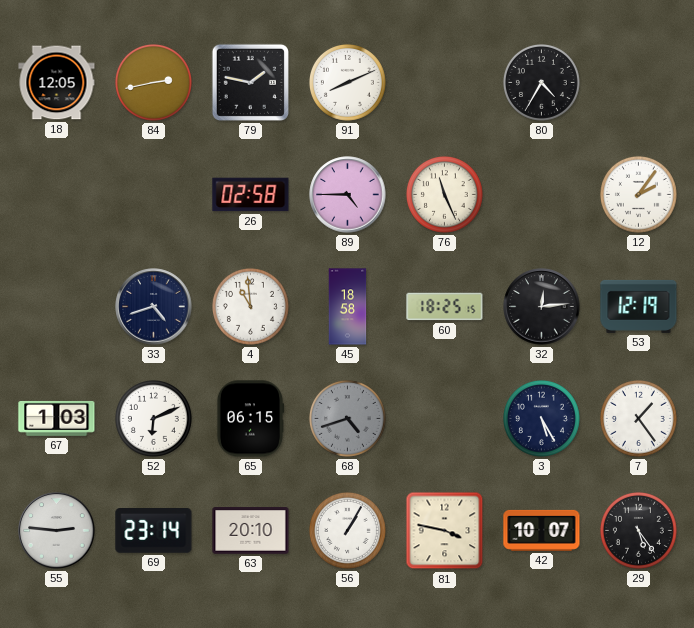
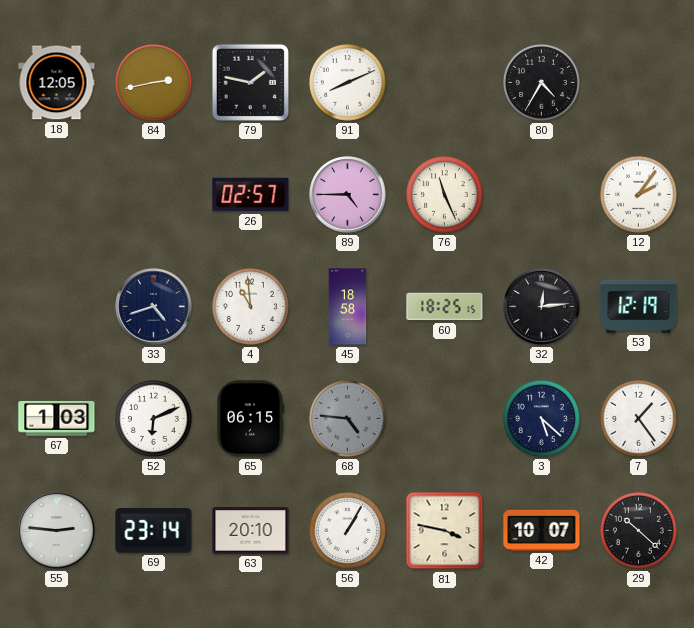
26: 02:58 -> 02:57
68: 4:42 -> 4:46
3: 5:25 -> 5:22
29: 5:24 -> 10:22
